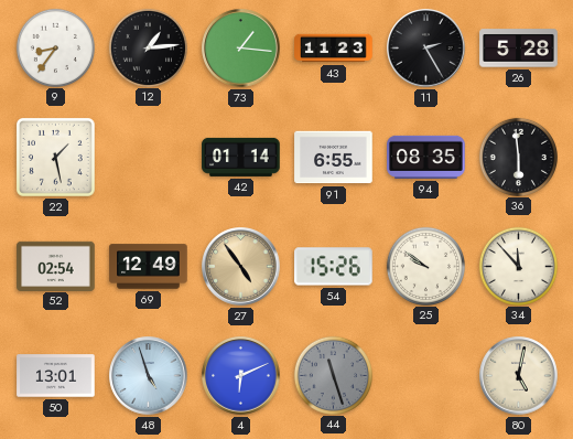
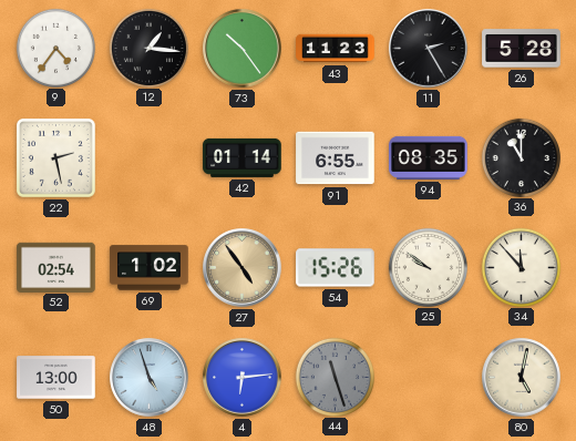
9: 8:36 -> 4:36
12: 1:14 -> 1:16
73: 1:16 -> 10:24
22: 1:28 -> 2:28
36: 5:59 -> 11:00
69: 12:49 -> 1:02
50: 13:01 -> 13:00
4: 6:11 -> 6:14
